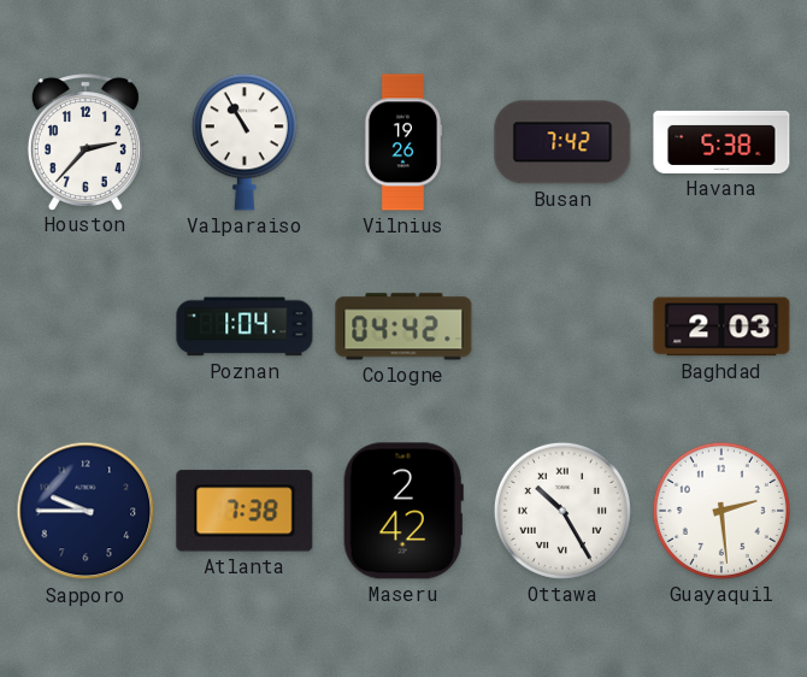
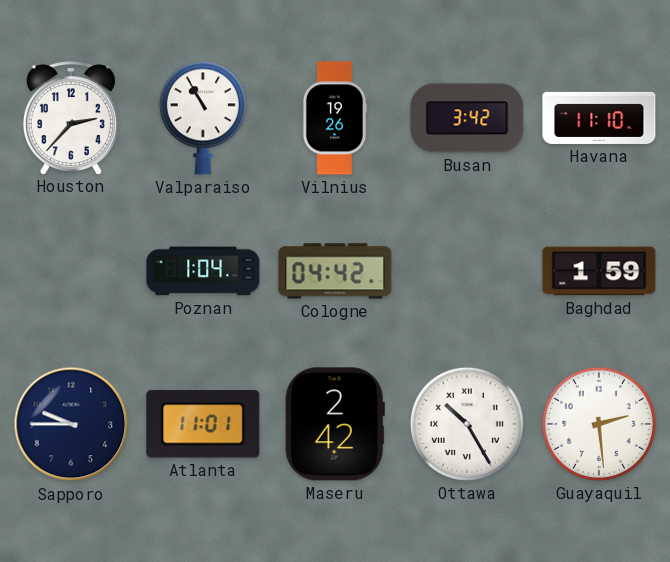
Busan: 7:42 -> 3:42
Havana: 5:38 -> 11:10
Baghdad: 2:03 -> 1:59
Atlanta: 7:38 -> 11:01
